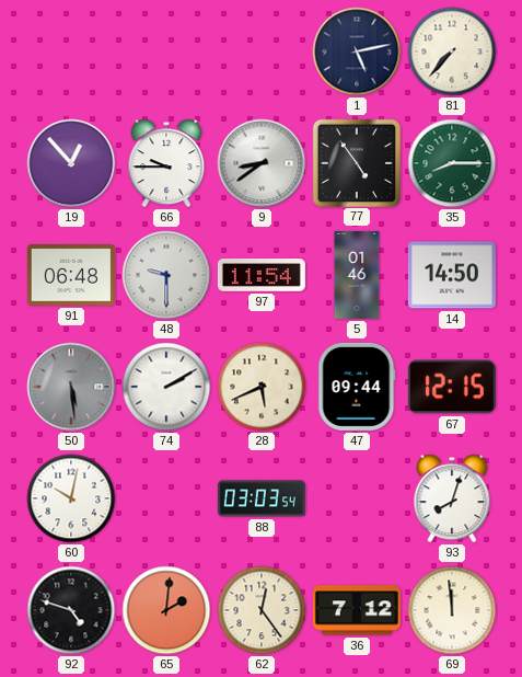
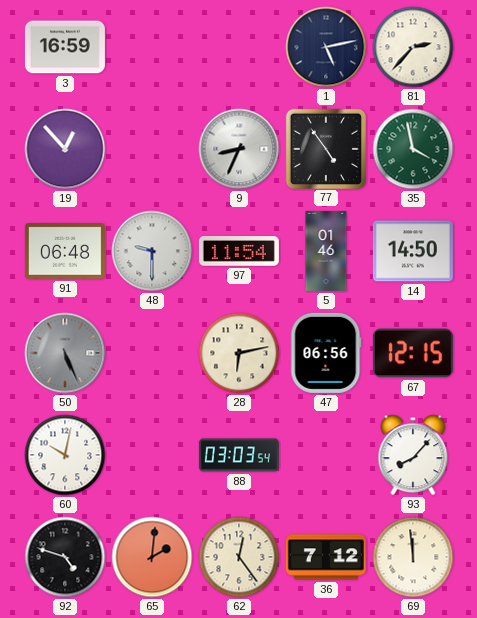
3: none -> 16:59
81: 7:37 -> 2:37
66: 9:45 -> none
9: 8:39 -> 8:34
35: 8:15 -> 3:58
50: 5:29 -> 5:26
74: 2:10 -> none
28: 5:41 -> 6:13
47: 09:44 -> 06:56
93: 8:03 -> 8:07
